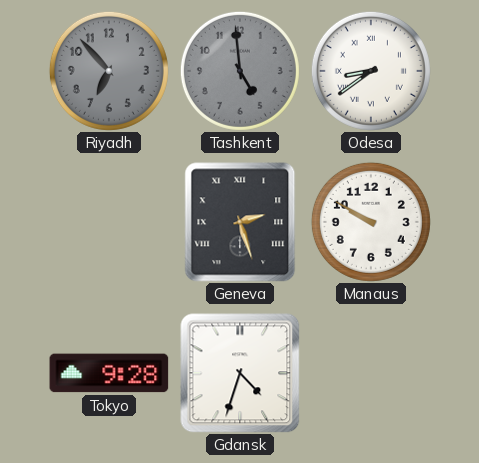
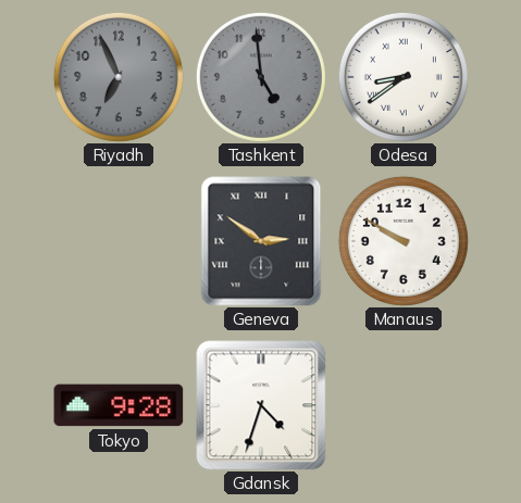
Riyadh: 6:53 -> 6:56
Geneva: 2:27 -> 2:51
